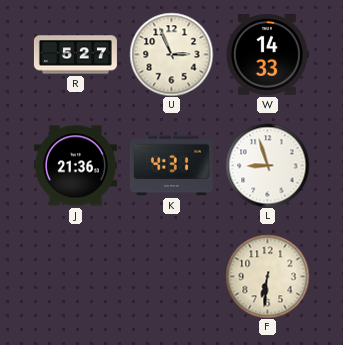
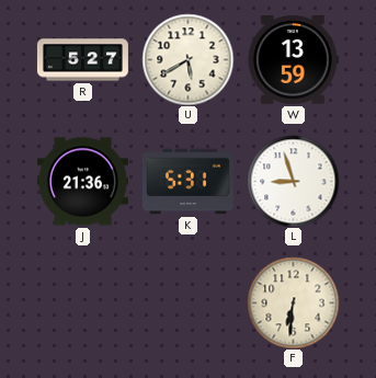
U: 2:56 -> 5:40
W: 14:33 -> 13:59
K: 4:31 -> 5:31
